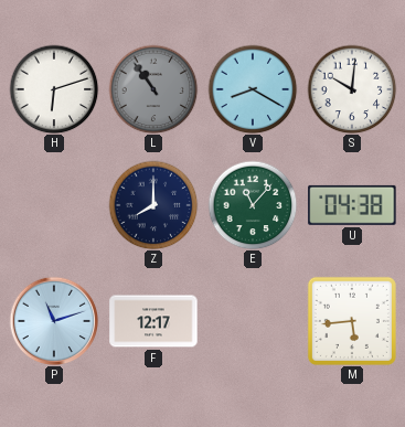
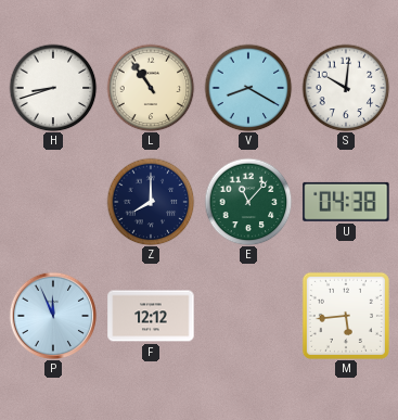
H: 6:12 -> 8:42
L dial: grey -> cream
P: 11:12 -> 11:56
F: 12:17 -> 12:12
